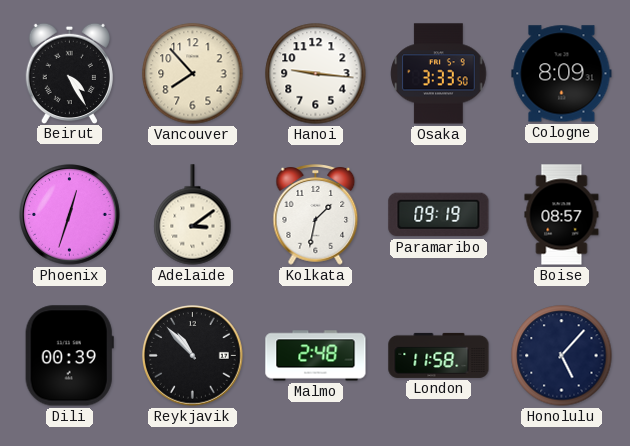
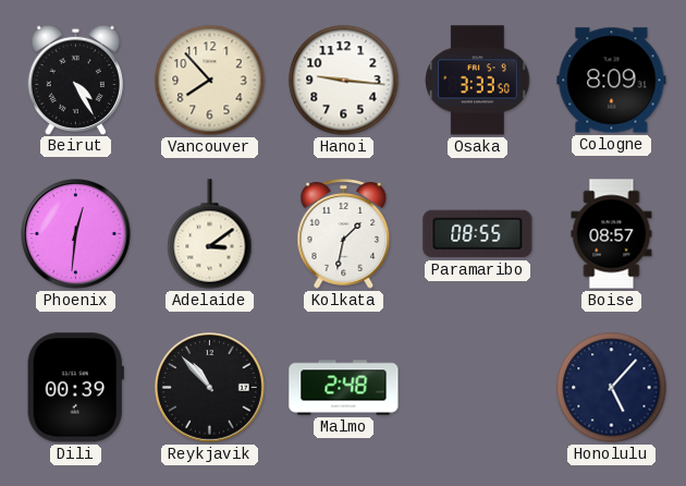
Phoenix: 12:33 -> 12:31
Paramaribo: 09:19 -> 08:55
London: 11:58 -> none
